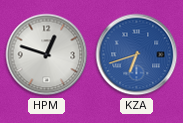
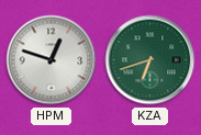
KZA dial: blue -> green
